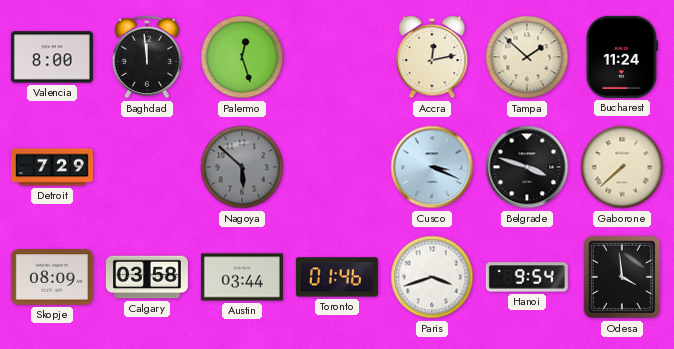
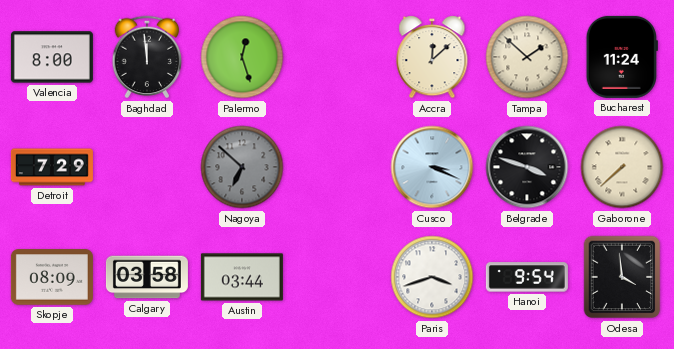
Accra: 12:13 -> 12:08
Nagoya: 5:52 -> 6:52
Toronto: 01:46 -> none
